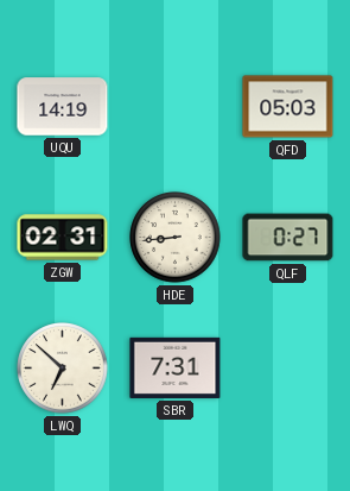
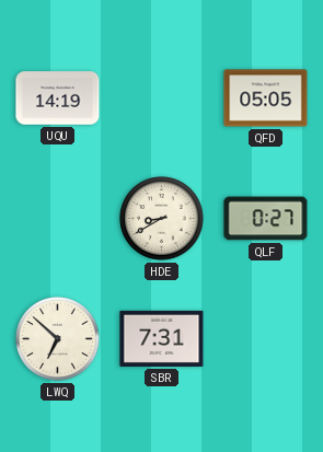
QFD: 05:03 -> 05:05
ZGW: 02:31 -> none
HDE: 8:44 -> 8:40
